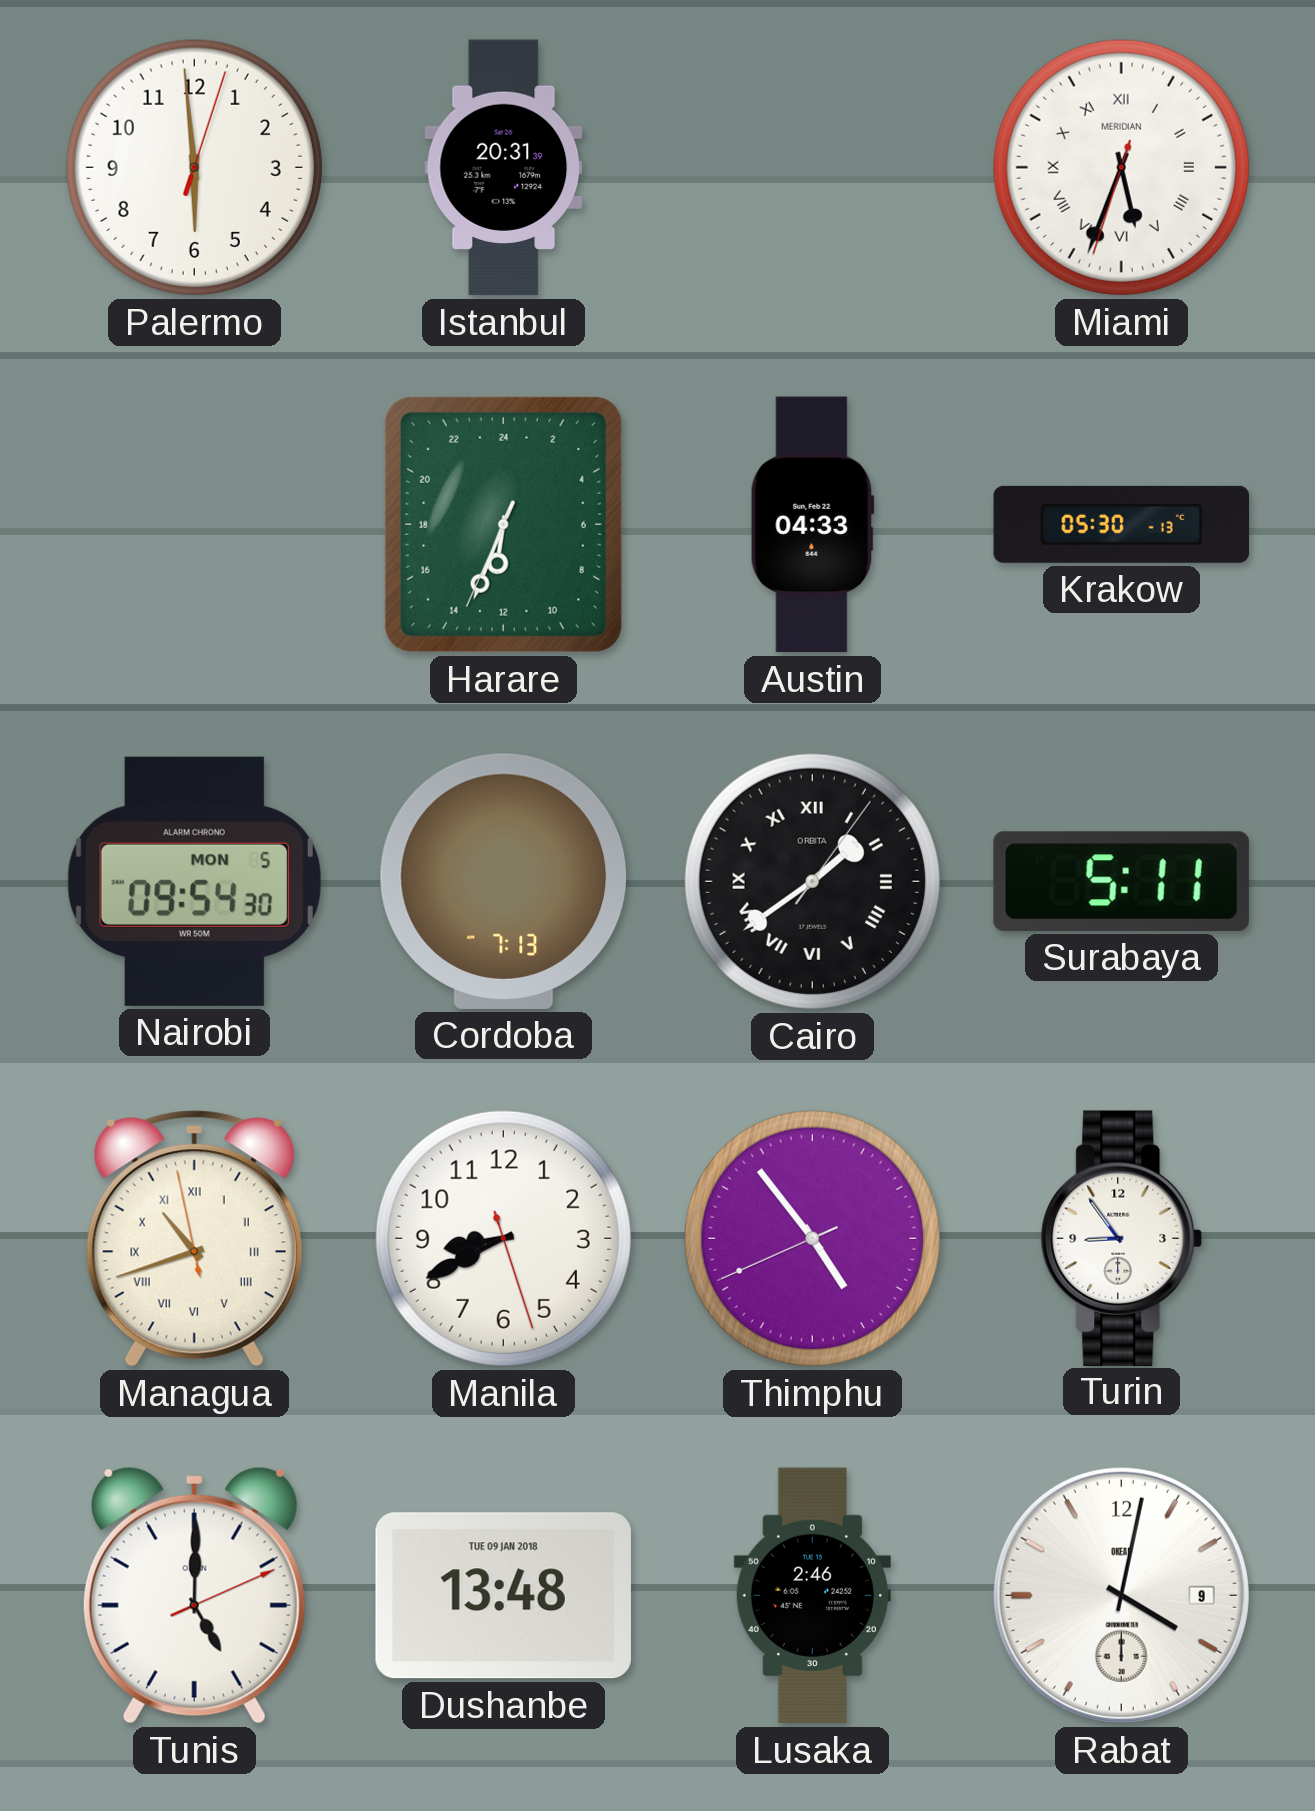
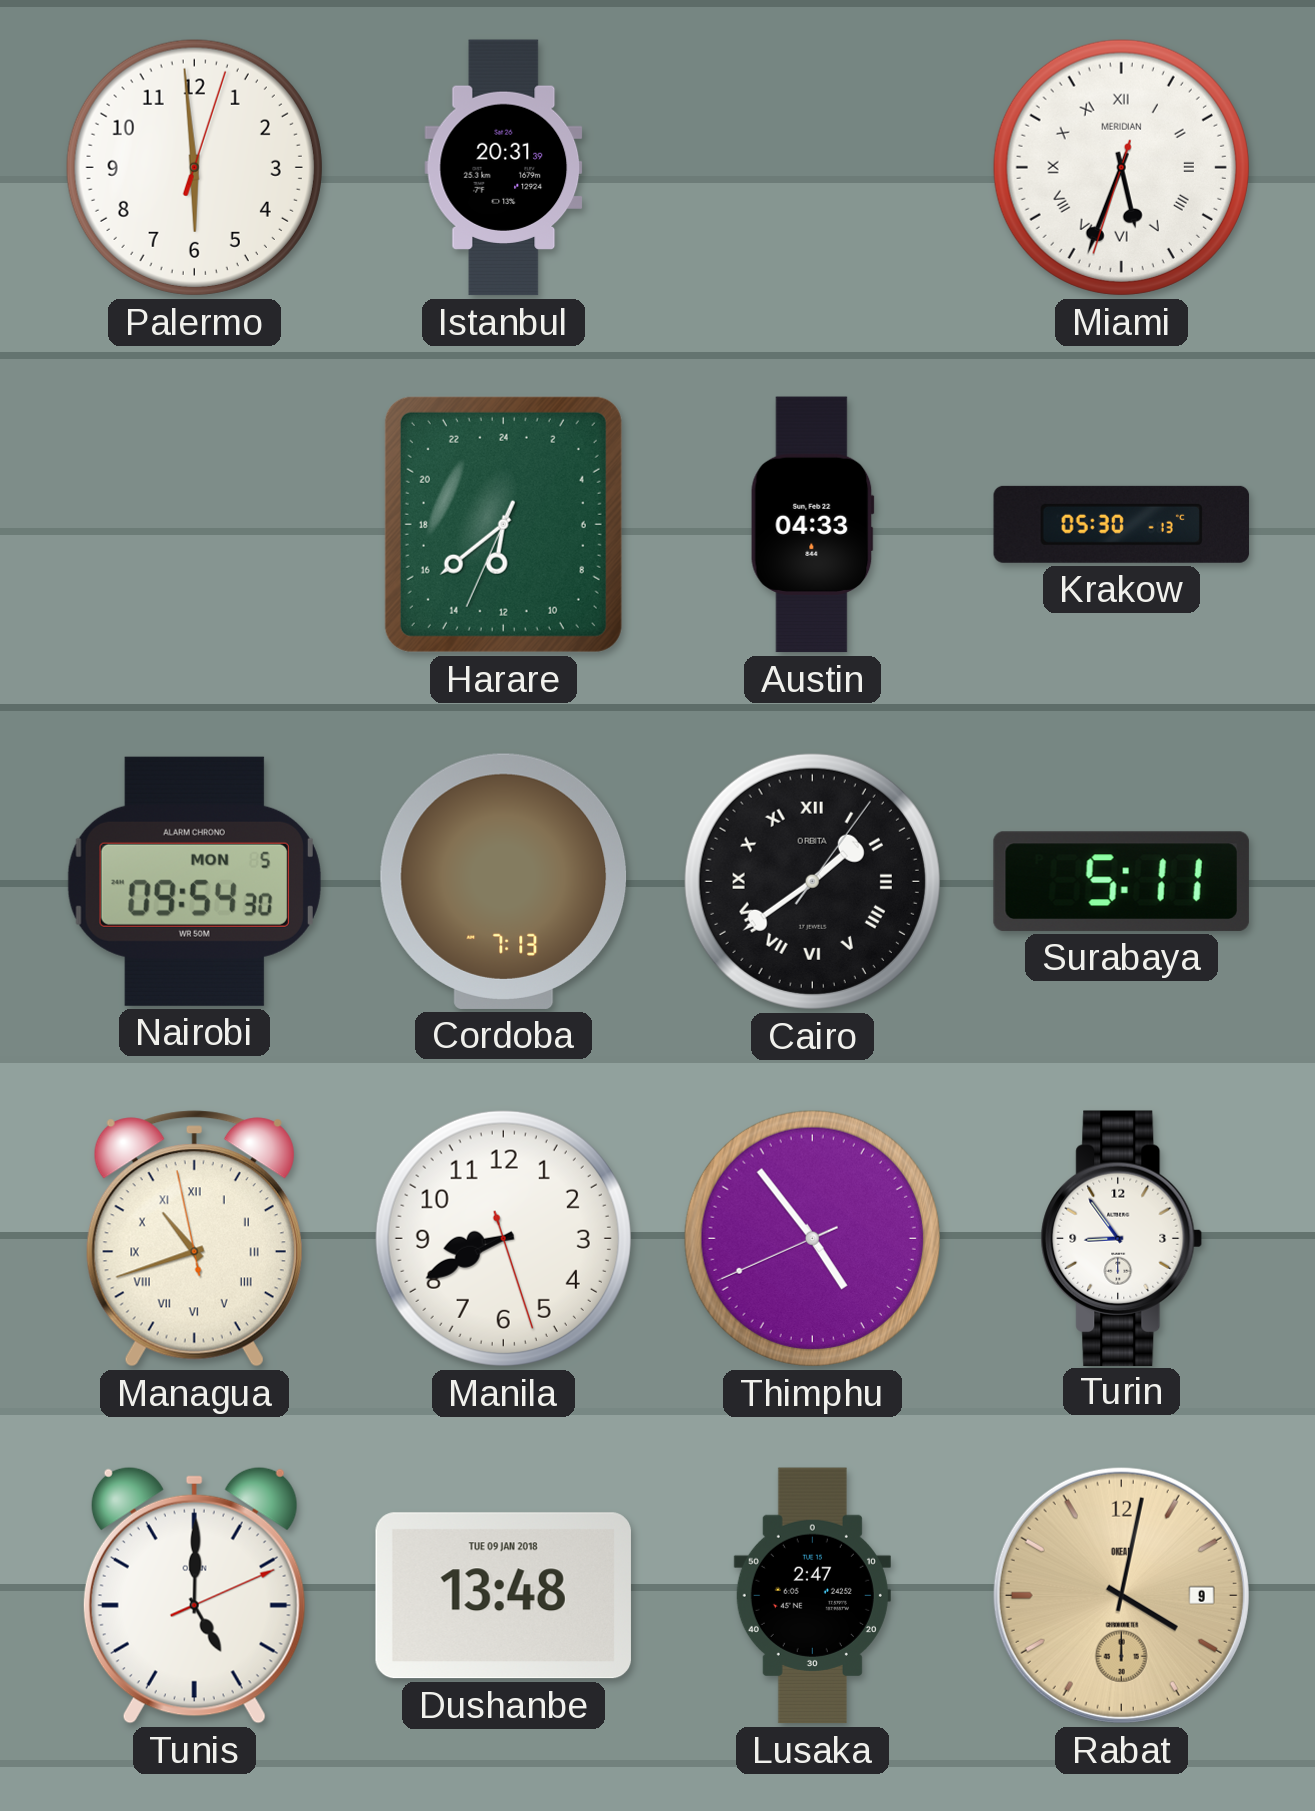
Harare: 12:33 -> 12:38
Lusaka: 2:46 -> 2:47
Rabat dial: white -> champagne
